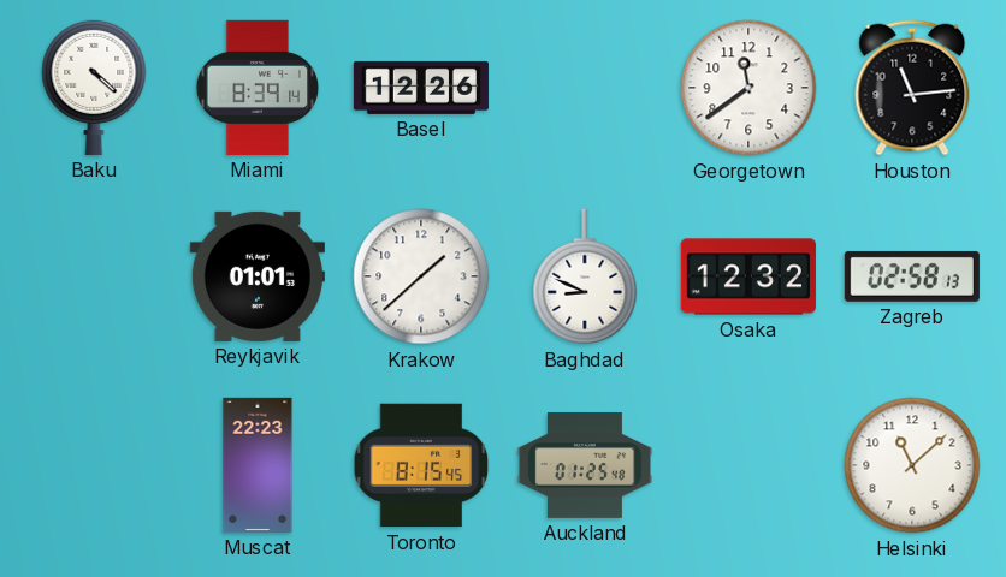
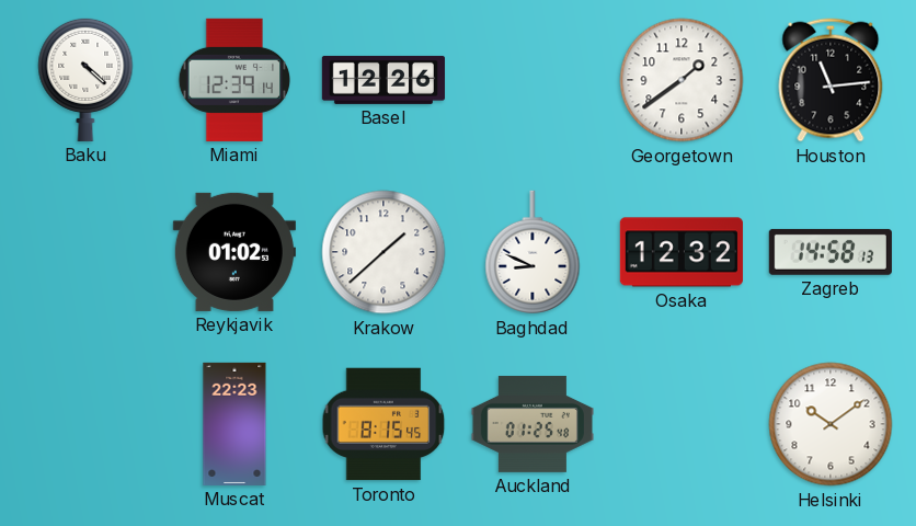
Miami: 8:39 -> 12:39
Georgetown: 11:39 -> 1:39
Reykjavik: 01:01 -> 01:02
Zagreb: 02:58 -> 14:58
Helsinki: 11:08 -> 10:09
